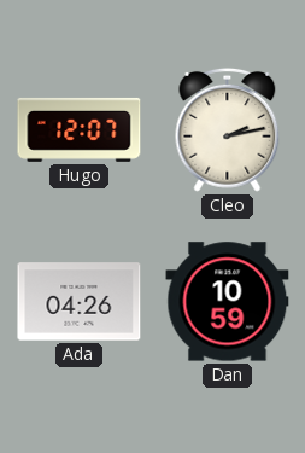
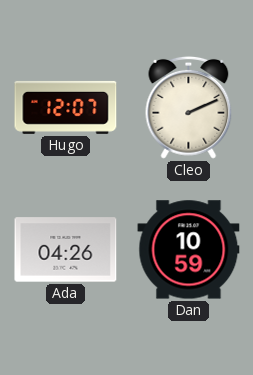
Cleo: 2:13 -> 2:11
